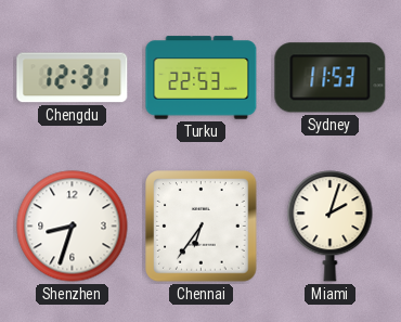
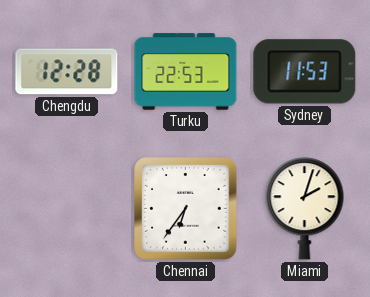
Chengdu: 12:31 -> 12:28
Shenzhen: 8:33 -> none
